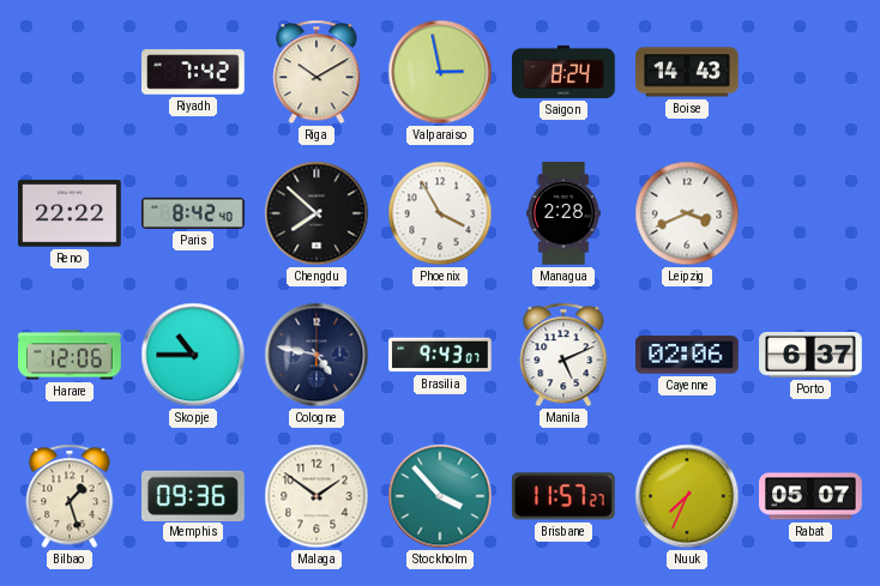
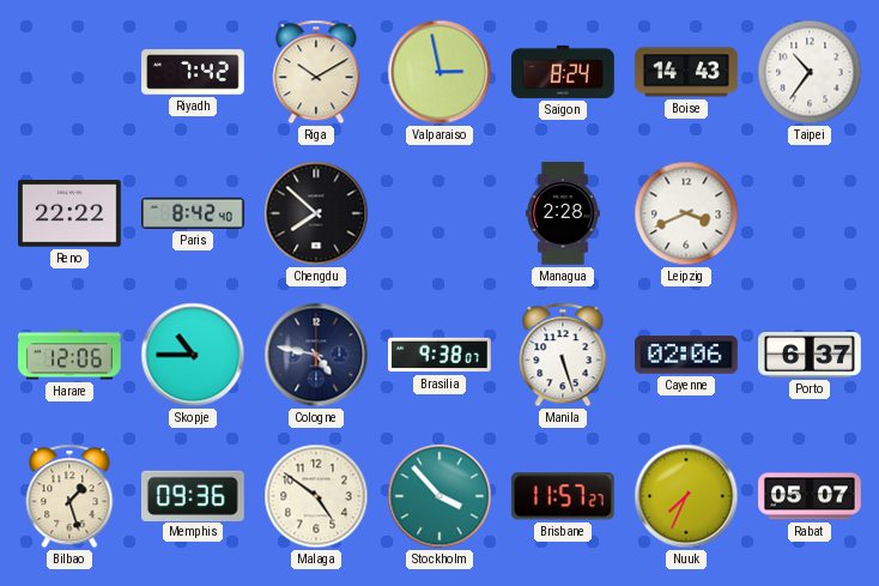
Taipei: none -> 10:36
Phoenix: 3:55 -> none
Brasilia: 9:43 -> 9:38
Manila: 5:11 -> 5:27
Malaga: 1:51 -> 4:51
